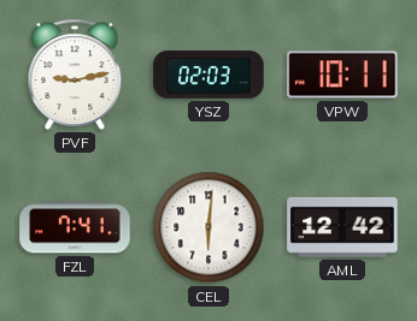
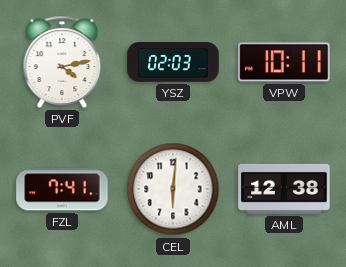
PVF: 9:13 -> 4:13
AML: 12:42 -> 12:38
